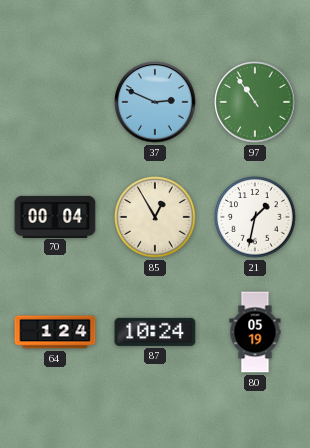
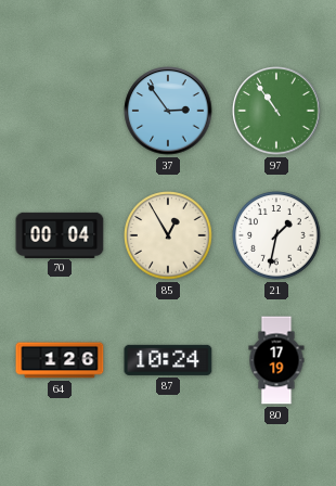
37: 2:49 -> 2:54
64: 1:24 -> 1:26
80: 05:19 -> 17:19
